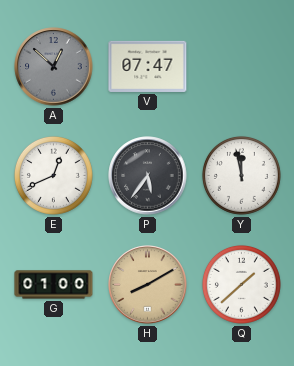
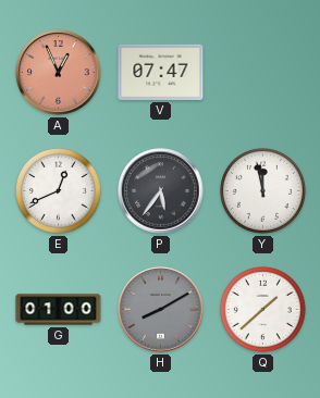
A: 12:52 -> 12:56
A dial: grey -> salmon
H dial: champagne -> grey
